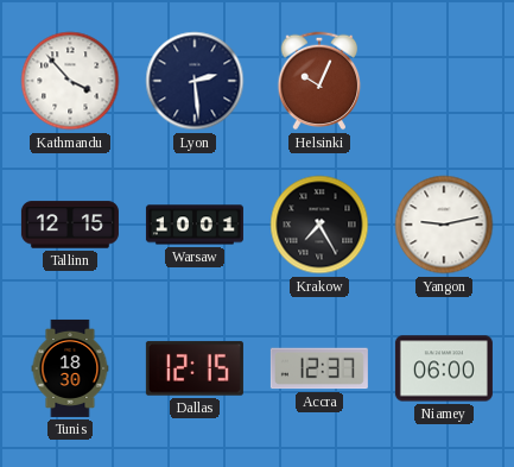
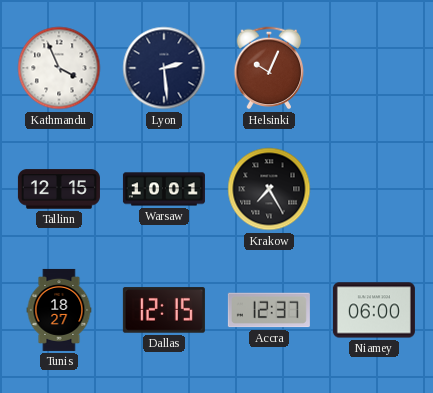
Kathmandu: 3:53 -> 3:56
Yangon: 9:13 -> none
Tunis: 18:30 -> 18:27
